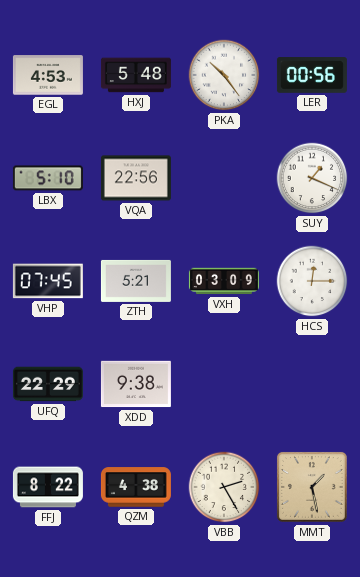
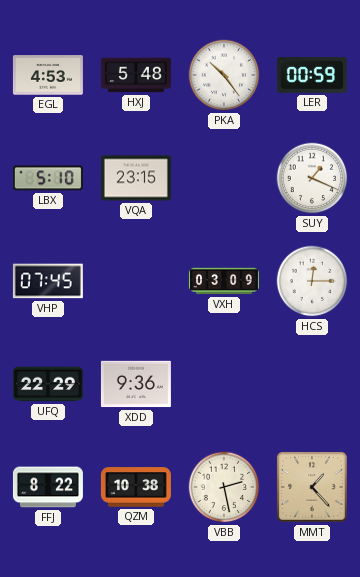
LER: 00:56 -> 00:59
VQA: 22:56 -> 23:15
ZTH: 5:21 -> none
XDD: 9:38 -> 9:36
QZM: 4:38 -> 10:38
VBB: 2:25 -> 2:28
MMT: 1:28 -> 1:23
